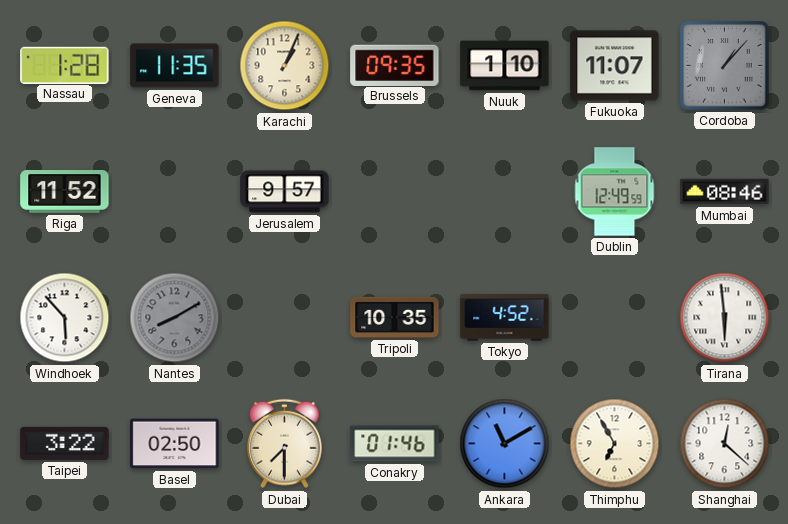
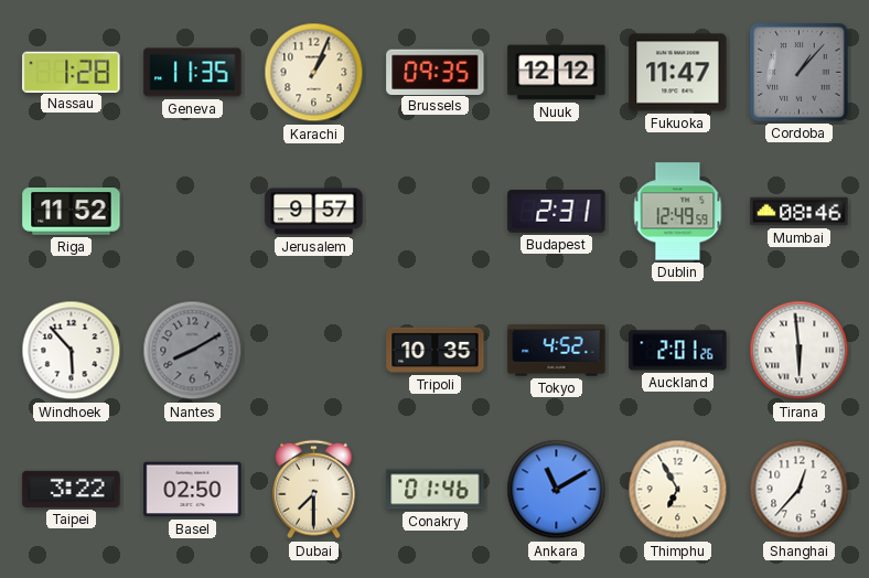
Nuuk: 1:10 -> 12:12
Fukuoka: 11:07 -> 11:47
Budapest: none -> 2:31
Auckland: none -> 2:01
Shanghai: 12:22 -> 12:37
